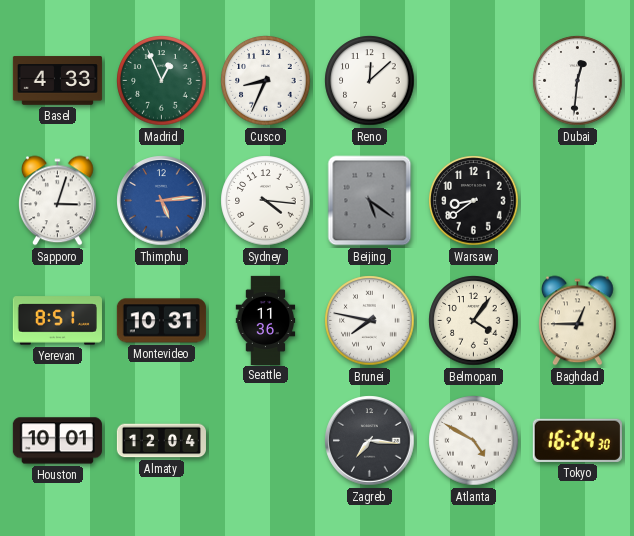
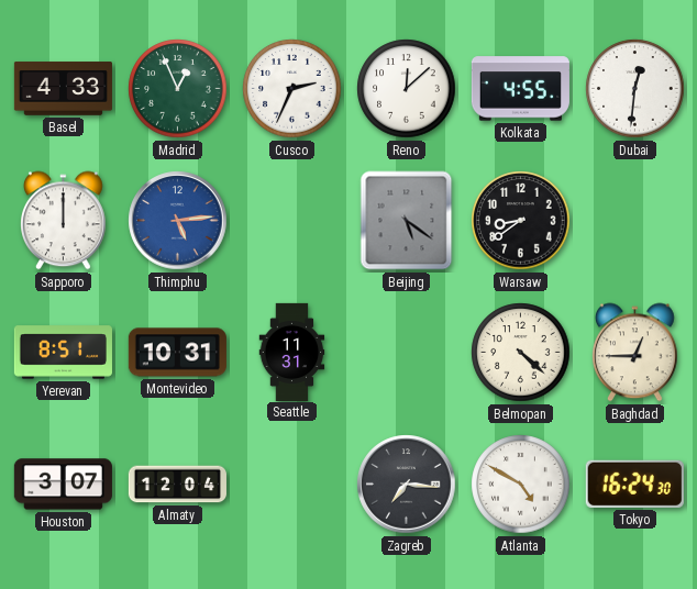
Cusco: 8:34 -> 2:34
Kolkata: none -> 4:55
Sapporo: 3:03 -> 12:00
Sydney: 4:16 -> none
Seattle: 11:36 -> 11:31
Brunei: 7:47 -> none
Belmopan: 4:06 -> 4:22
Houston: 10:01 -> 3:07
